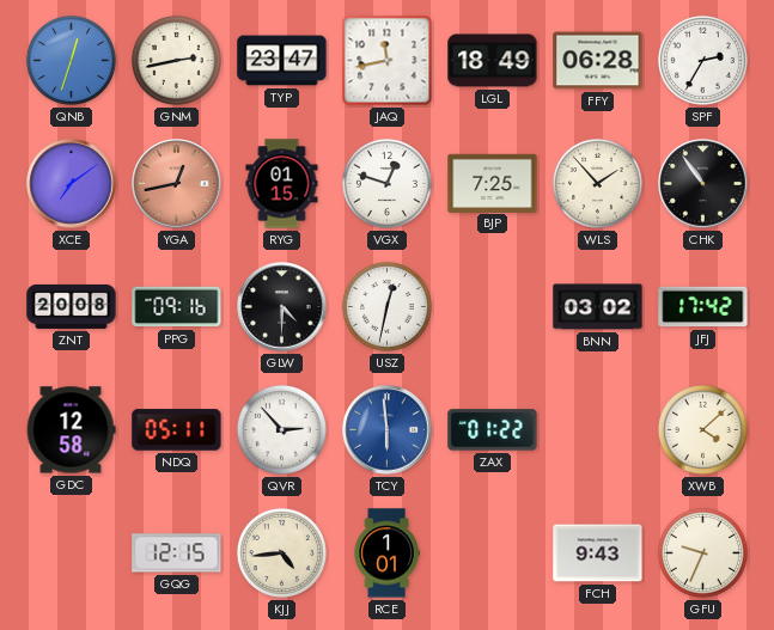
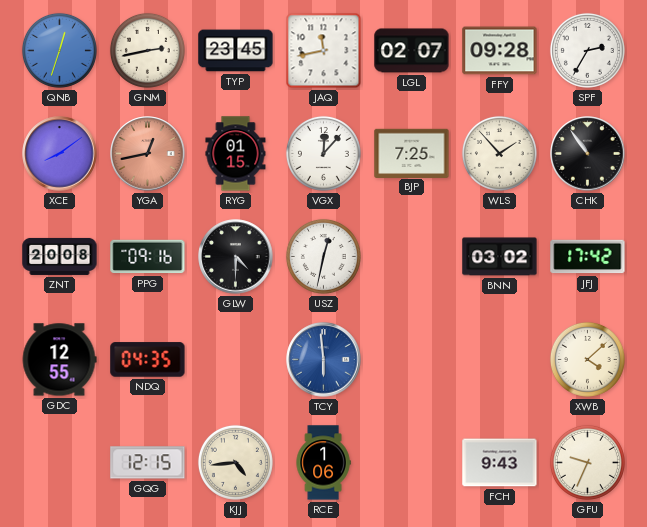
TYP: 23:47 -> 23:45
LGL: 18:49 -> 02:07
FFY: 06:28 -> 09:28
XCE: 7:09 -> 8:09
VGX: 12:48 -> 12:07
GDC: 12:58 -> 12:55
NDQ: 05:11 -> 04:35
QVR: 2:53 -> none
ZAX: 01:22 -> none
RCE: 1:01 -> 1:06
